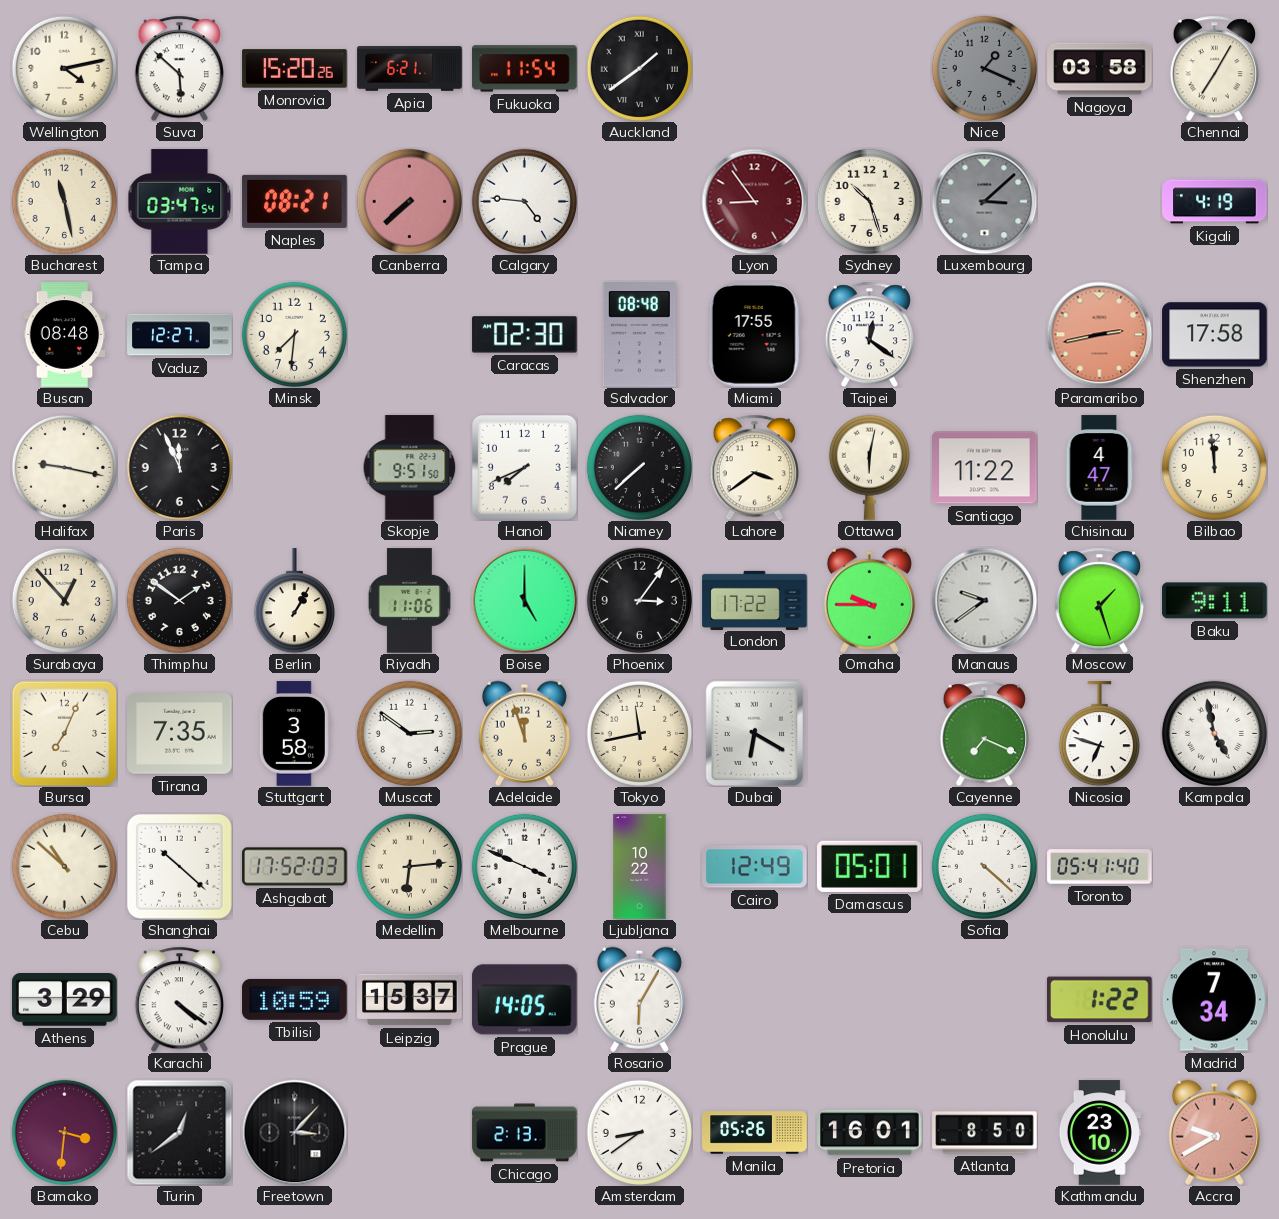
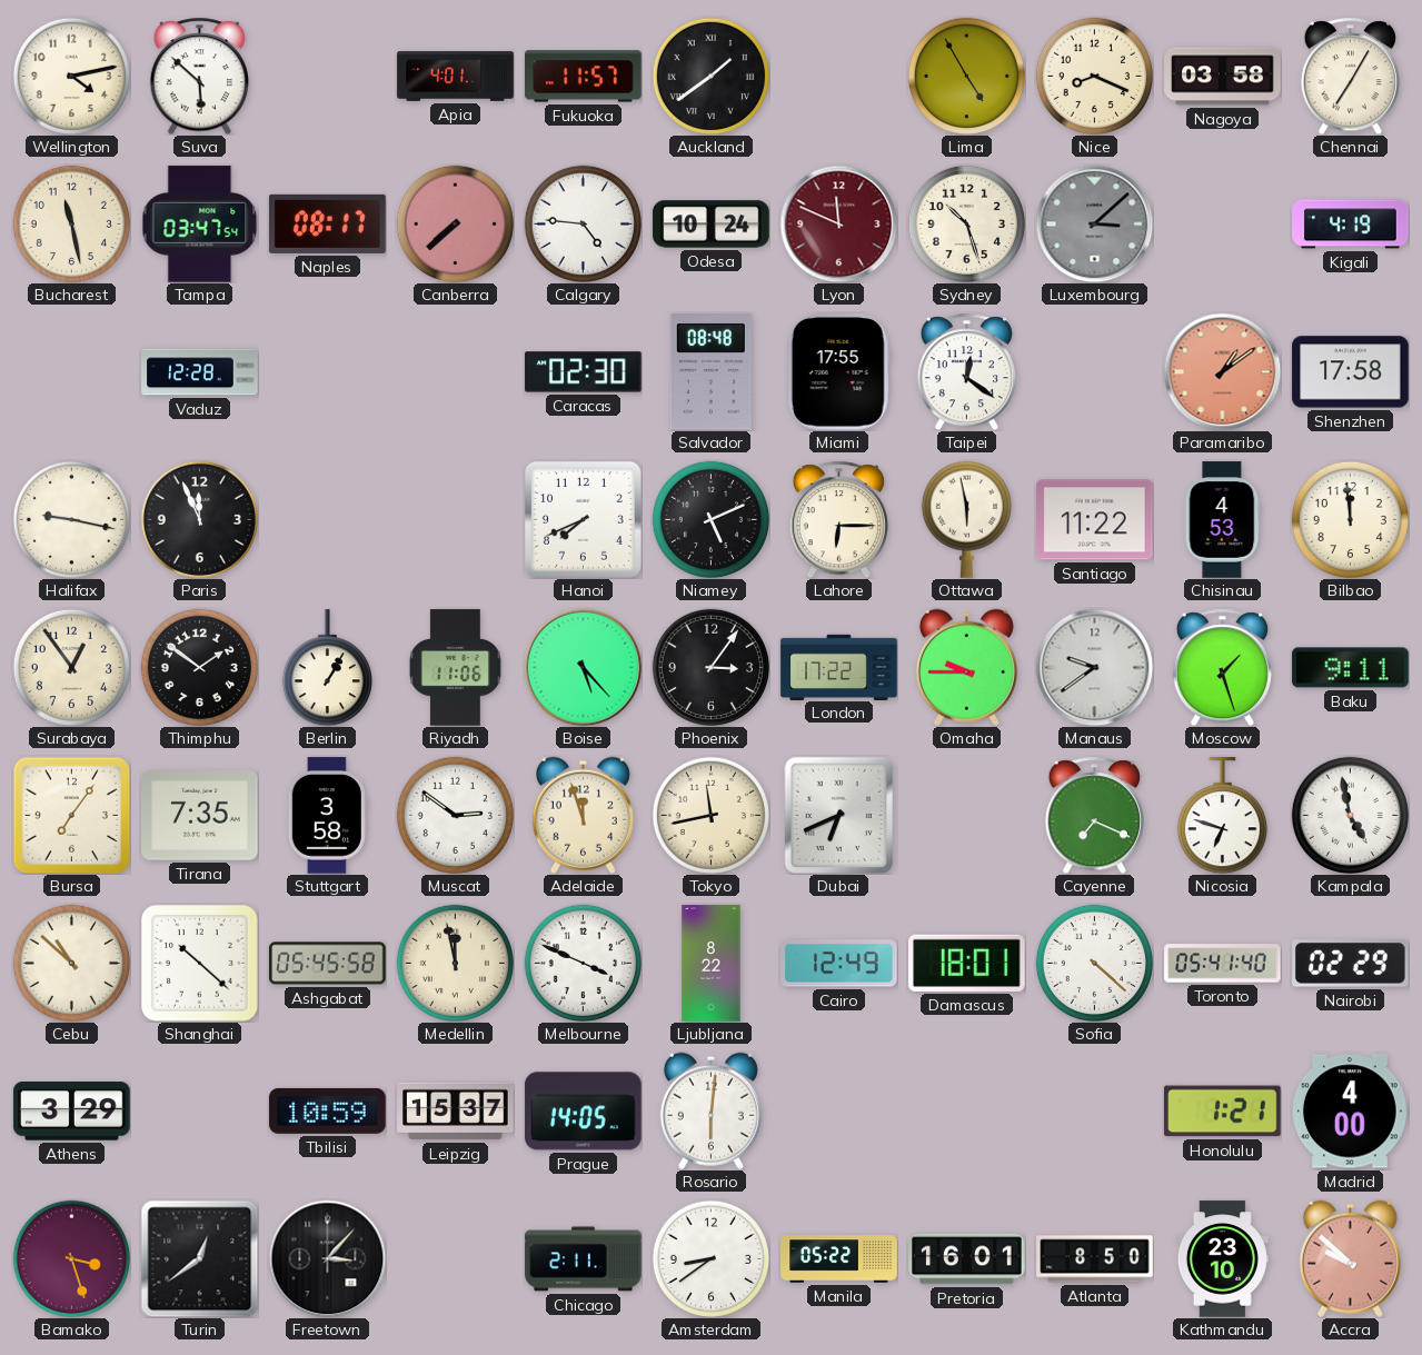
Monrovia: 15:20 -> none
Apia: 6:21 -> 4:01
Fukuoka: 11:54 -> 11:57
Lima: none -> 4:55
Nice: 1:19 -> 8:19
Nice dial: grey -> cream
Naples: 08:21 -> 08:17
Odesa: none -> 10:24
Lyon: 8:54 -> 11:49
Busan: 08:48 -> none
Vaduz: 12:27 -> 12:28
Minsk: 7:31 -> none
Paramaribo: 2:43 -> 1:09
Skopje: 9:51 -> none
Niamey: 7:38 -> 5:11
Lahore: 3:39 -> 6:15
Ottawa: 6:02 -> 5:58
Chisinau: 4:47 -> 4:53
Surabaya: 12:53 -> 12:54
Boise: 5:00 -> 5:23
Bursa: 7:04 -> 7:06
Dubai: 6:20 -> 6:41
Ashgabat: 17:52 -> 05:45
Medellin: 6:14 -> 11:58
Ljubljana: 10:22 -> 8:22
Damascus: 05:01 -> 18:01
Nairobi: none -> 02:29
Karachi: 4:21 -> none
Rosario: 6:05 -> 6:01
Honolulu: 1:22 -> 1:21
Madrid: 7:34 -> 4:00
Bamako: 3:31 -> 3:27
Chicago: 2:13 -> 2:11
Manila: 05:26 -> 05:22
Accra: 9:40 -> 9:52
